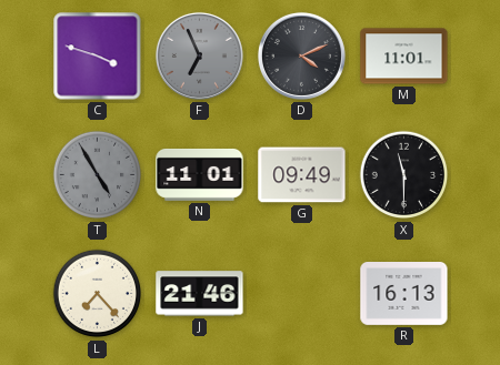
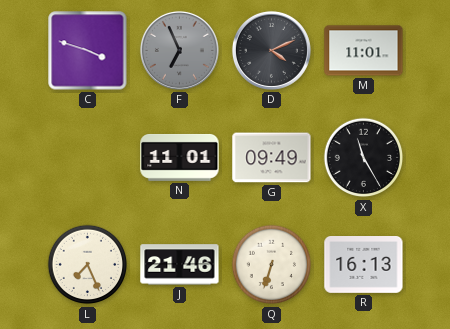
T: 4:55 -> none
X: 11:30 -> 11:25
L: 7:23 -> 7:26
Q: none -> 6:33
